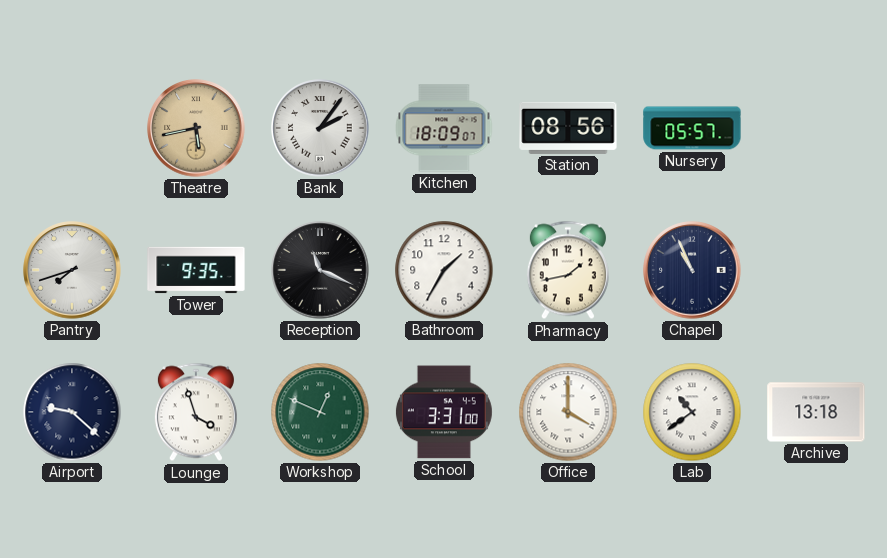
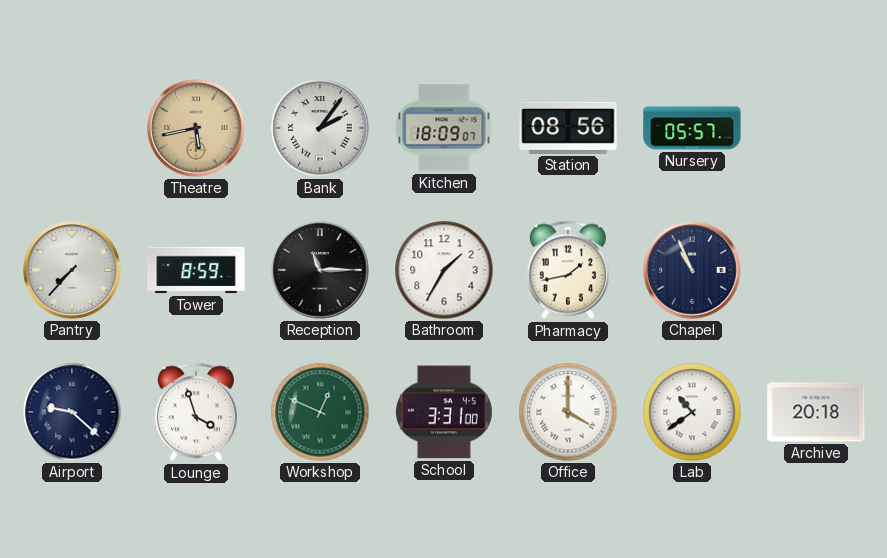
Pantry: 7:42 -> 7:37
Tower: 9:35 -> 8:59
Reception: 11:19 -> 11:15
Archive: 13:18 -> 20:18
